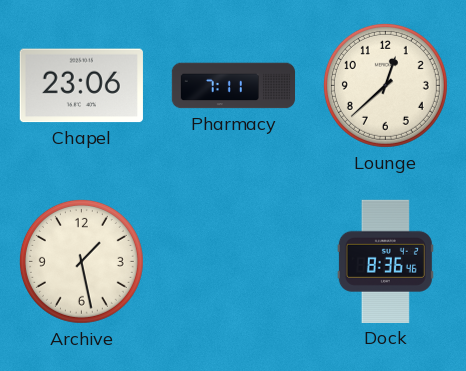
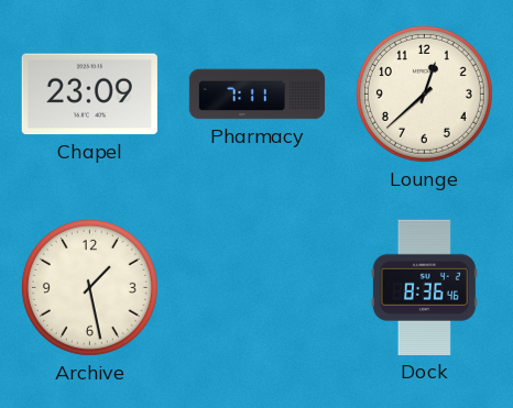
Chapel: 23:06 -> 23:09
